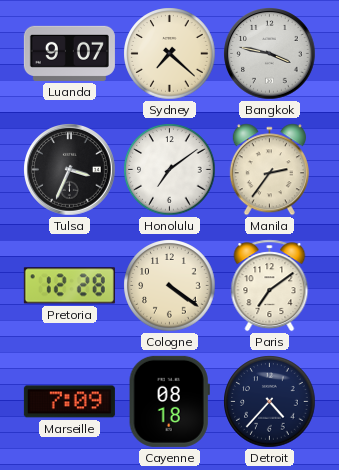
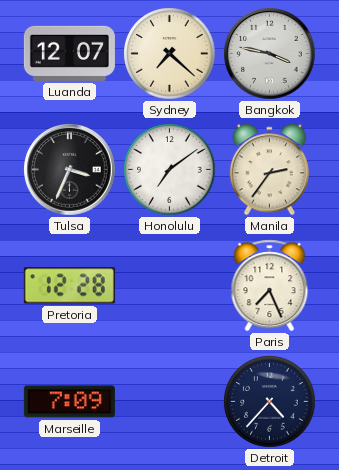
Luanda: 9:07 -> 12:07
Cologne: 4:21 -> none
Paris: 7:09 -> 7:26
Cayenne: 08:18 -> none
